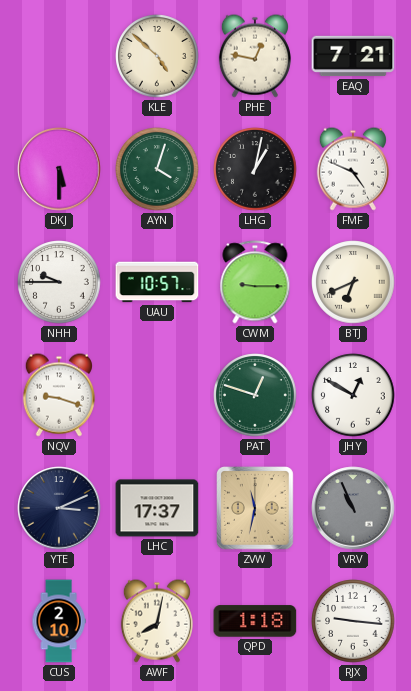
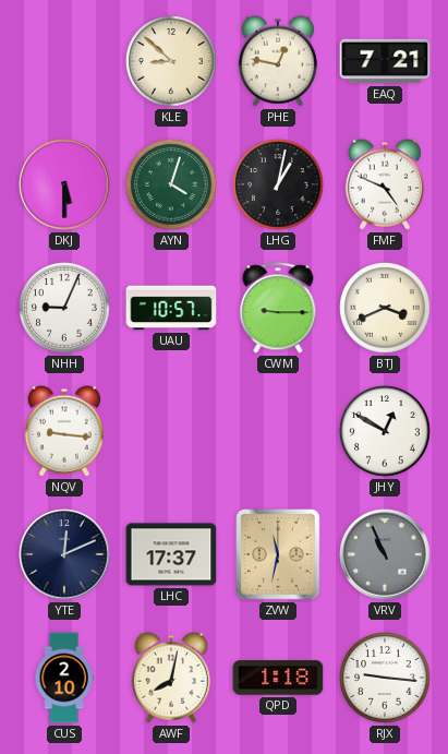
KLE: 4:52 -> 8:52
NHH: 9:45 -> 9:04
BTJ: 6:41 -> 3:41
NQV: 9:18 -> 9:16
PAT: 12:48 -> none
YTE: 3:11 -> 12:11
